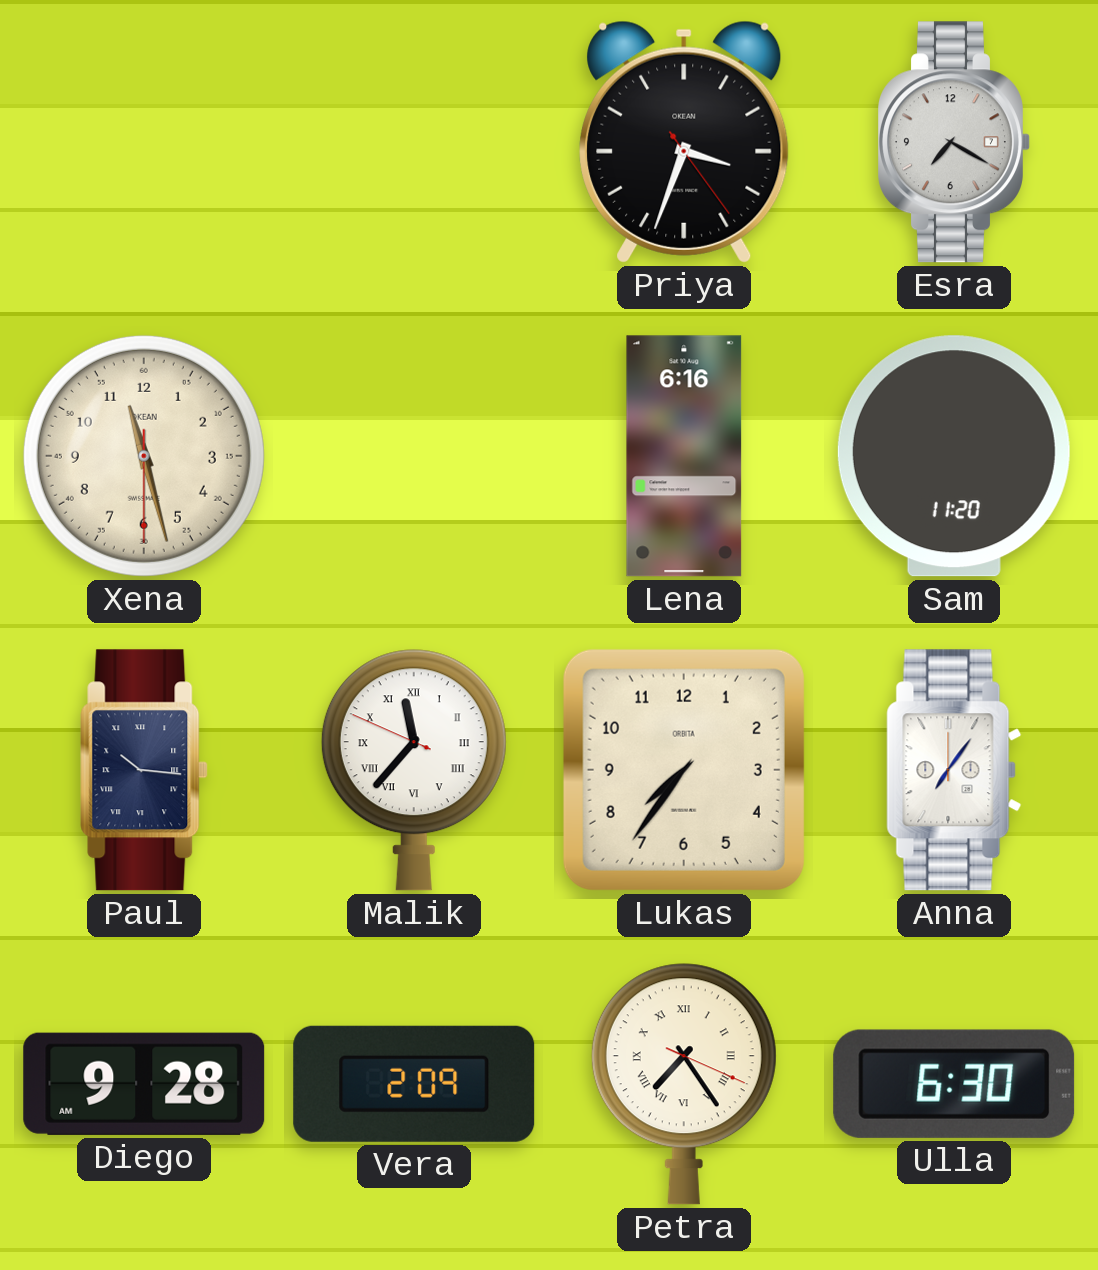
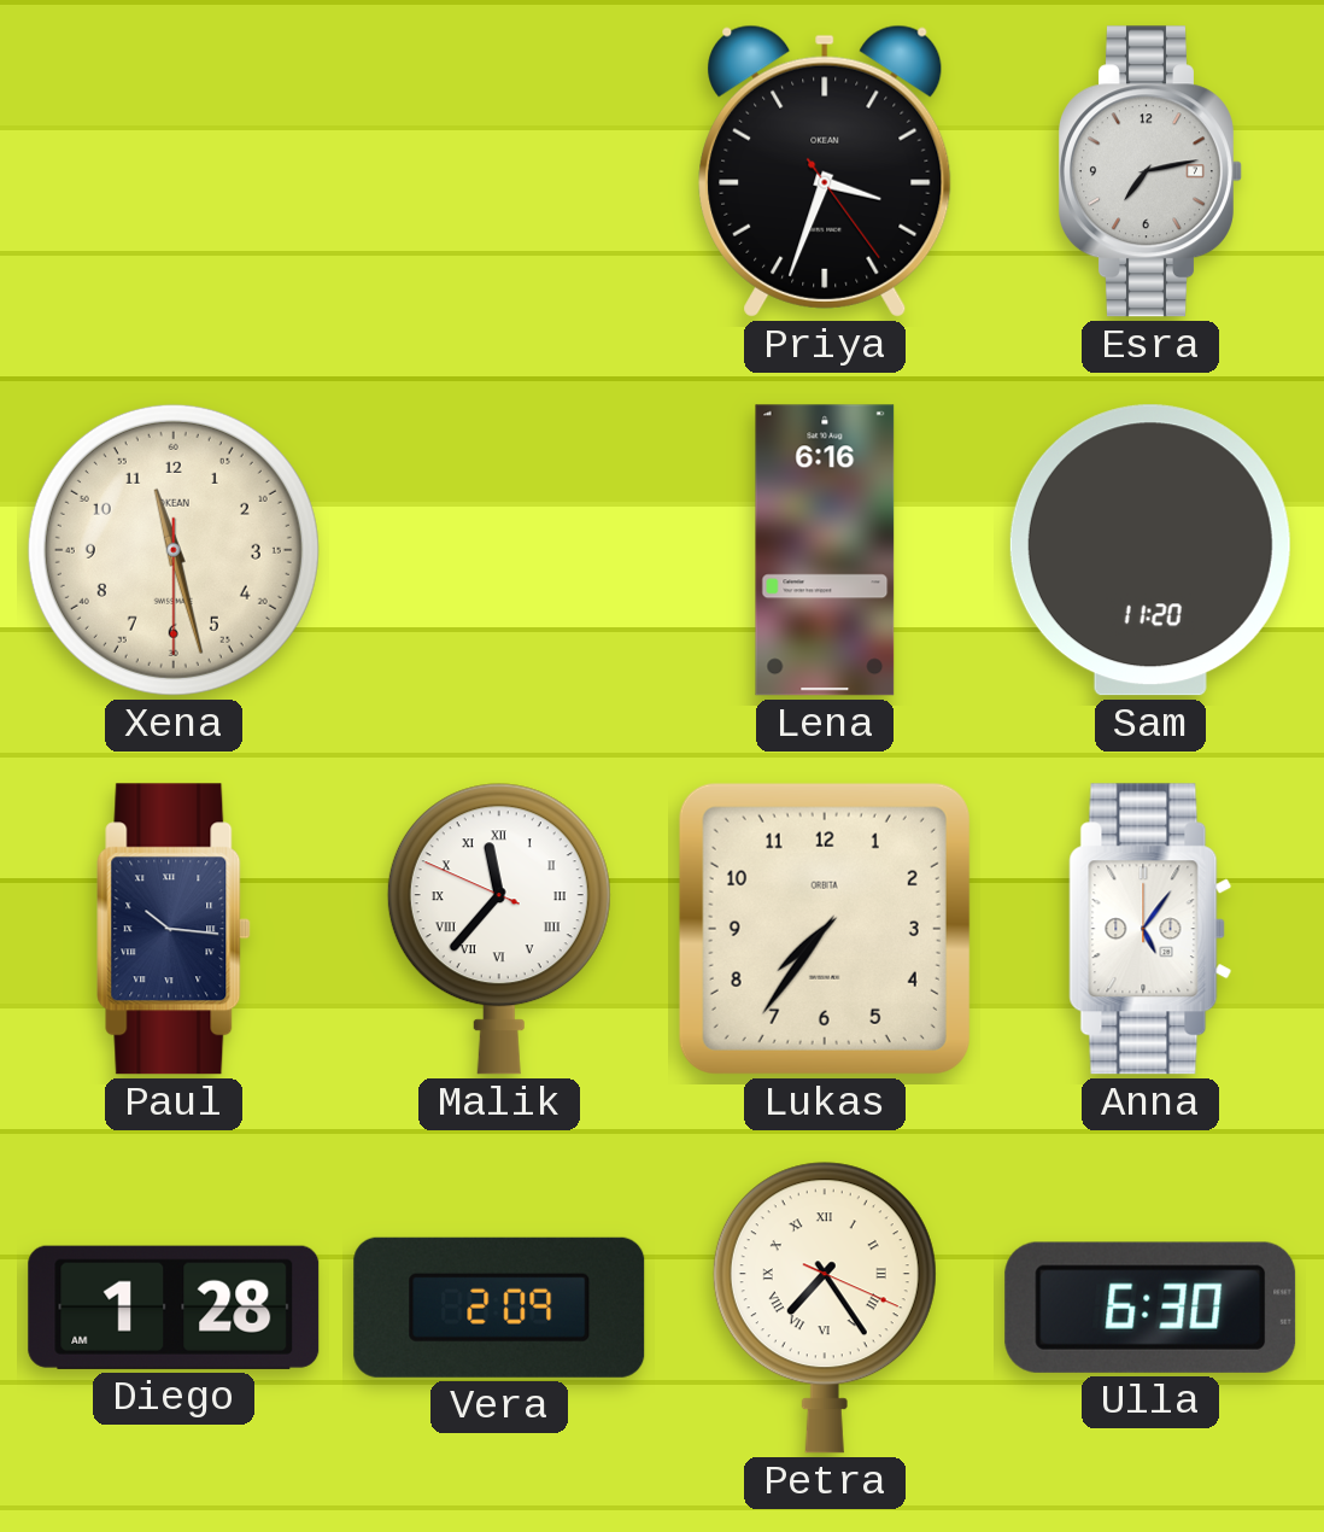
Esra: 7:20 -> 7:13
Anna: 7:06 -> 5:06
Diego: 9:28 -> 1:28
